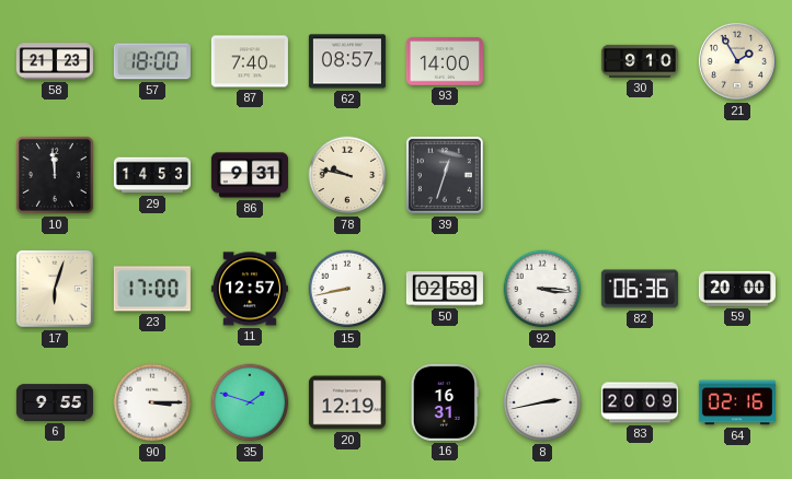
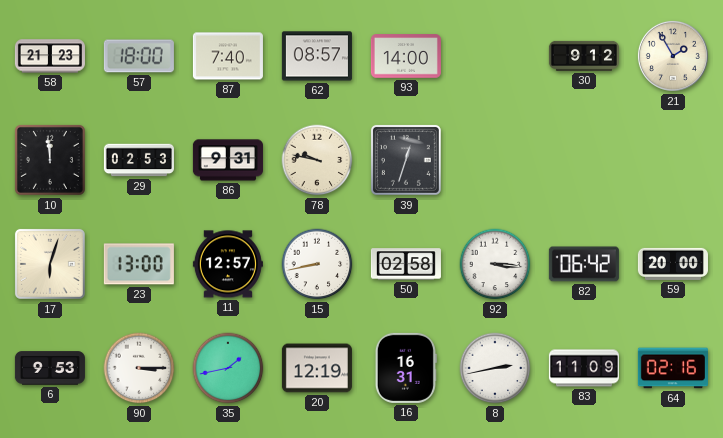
30: 9:10 -> 9:12
29: 14:53 -> 02:53
23: 17:00 -> 13:00
82: 06:36 -> 06:42
6: 9:55 -> 9:53
35: 1:48 -> 1:43
83: 20:09 -> 11:09
